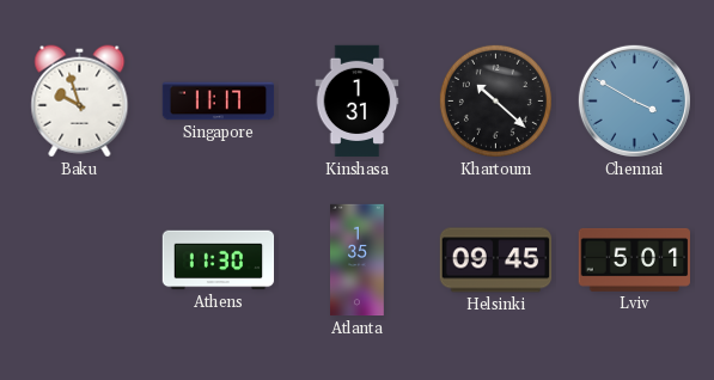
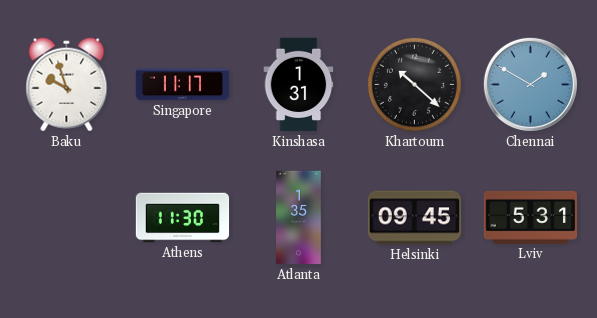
Chennai: 3:50 -> 1:50
Lviv: 5:01 -> 5:31
